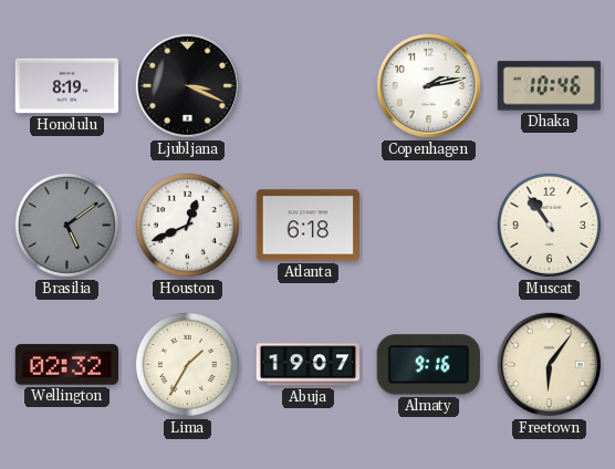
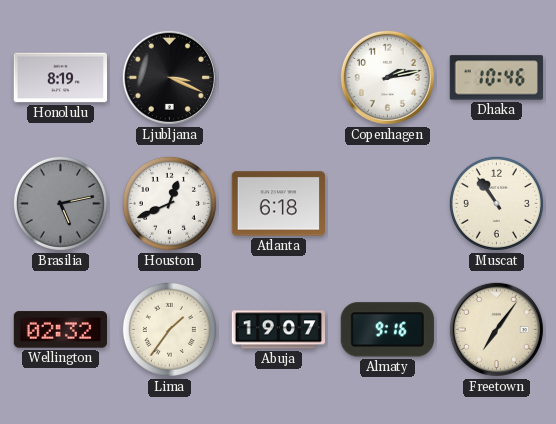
Brasilia: 5:09 -> 5:13
Lima: 1:35 -> 1:36
Freetown: 6:06 -> 7:06
